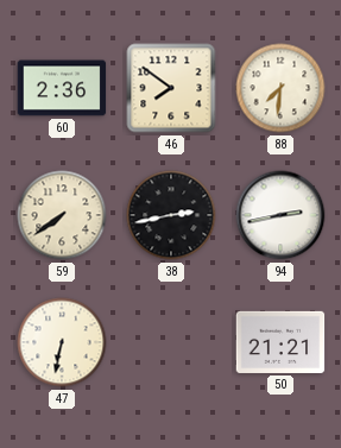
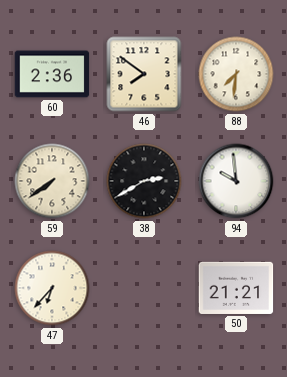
38: 2:43 -> 2:40
94: 2:43 -> 9:59
47: 6:32 -> 6:37
